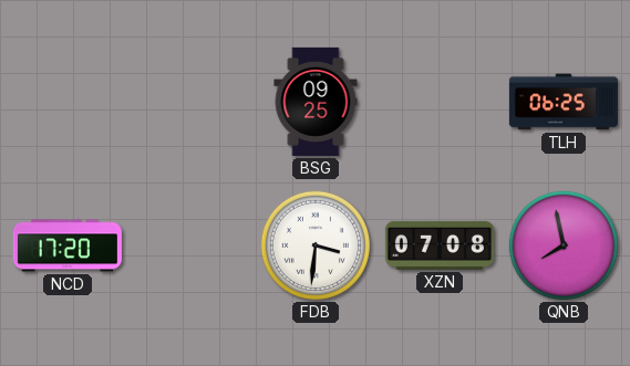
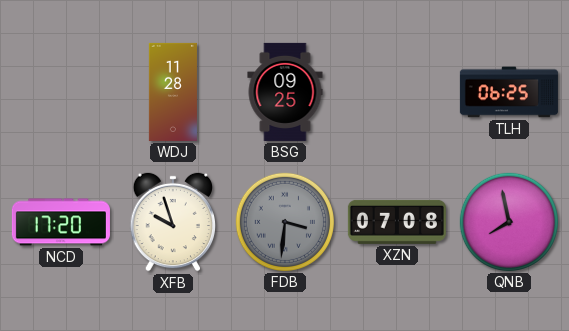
WDJ: none -> 11:28
XFB: none -> 9:57
FDB dial: white -> grey
